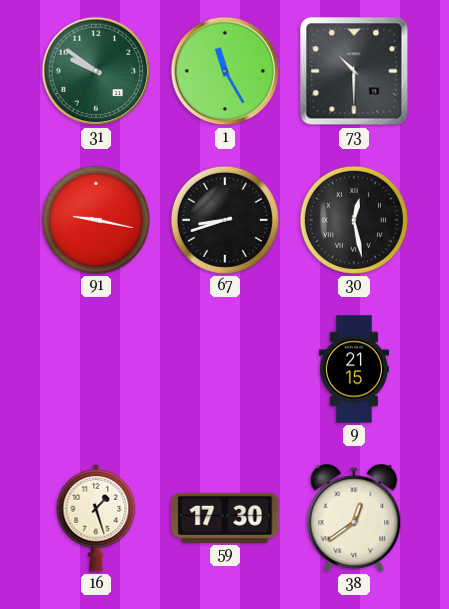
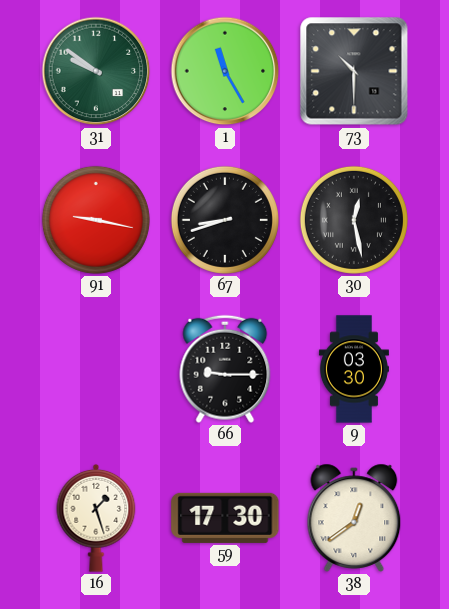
66: none -> 9:15
9: 21:15 -> 03:30
